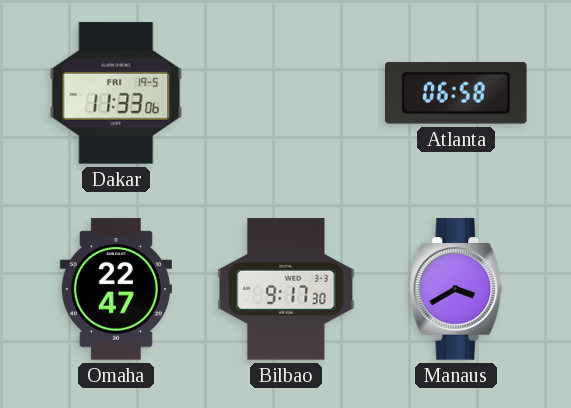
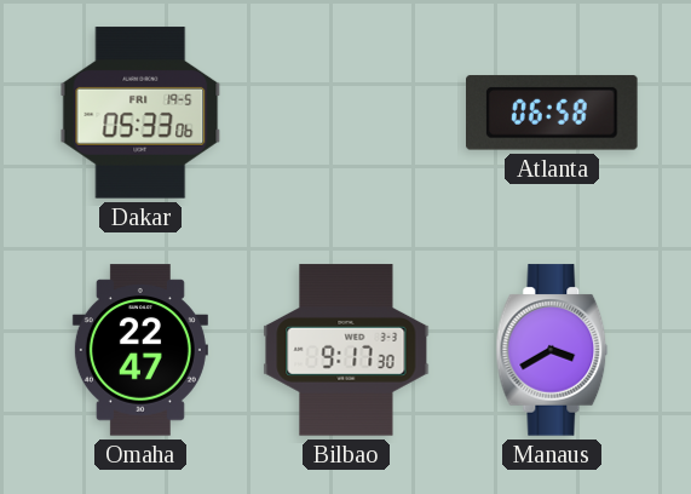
Dakar: 11:33 -> 05:33
